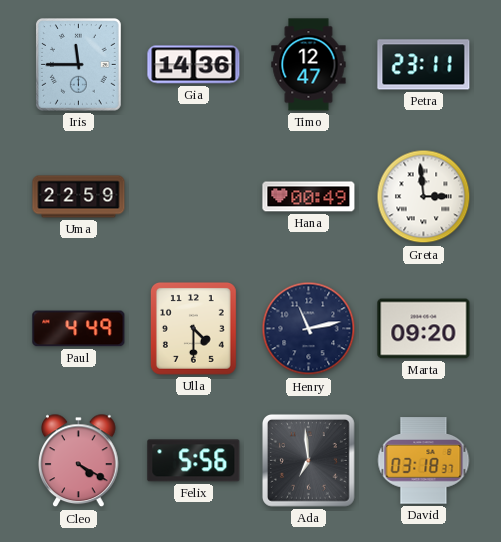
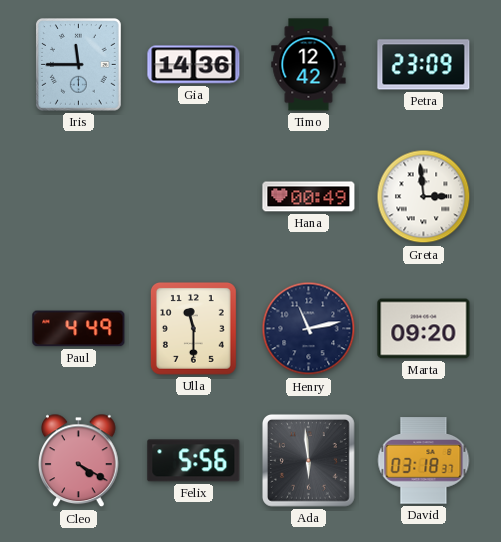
Timo: 12:47 -> 12:42
Petra: 23:11 -> 23:09
Uma: 22:59 -> none
Ulla: 4:30 -> 11:30
Ada: 6:59 -> 5:59
